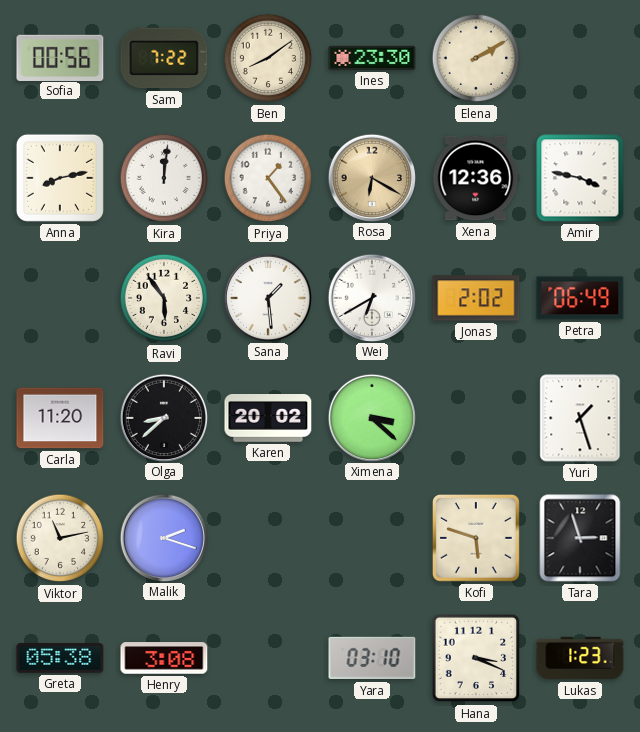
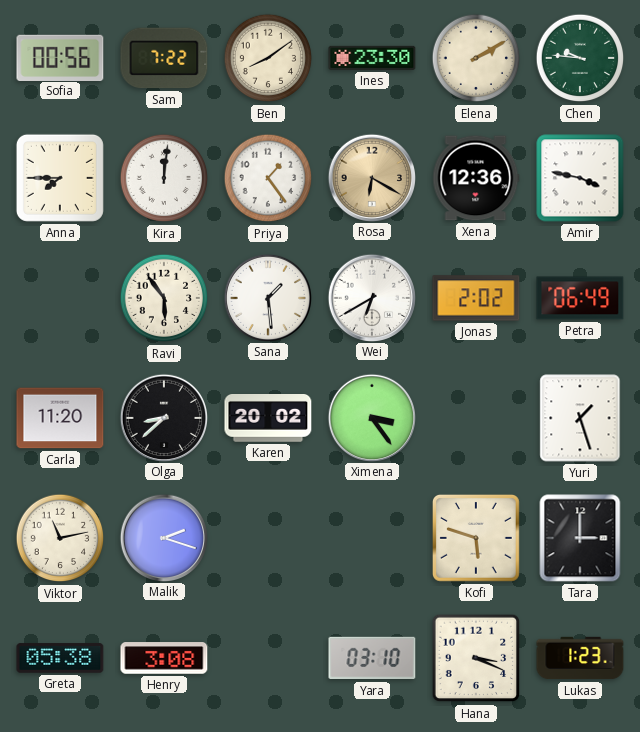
Chen: none -> 9:46
Anna: 8:13 -> 7:45
Ximena: 3:22 -> 3:24
Tara: 2:57 -> 3:00
